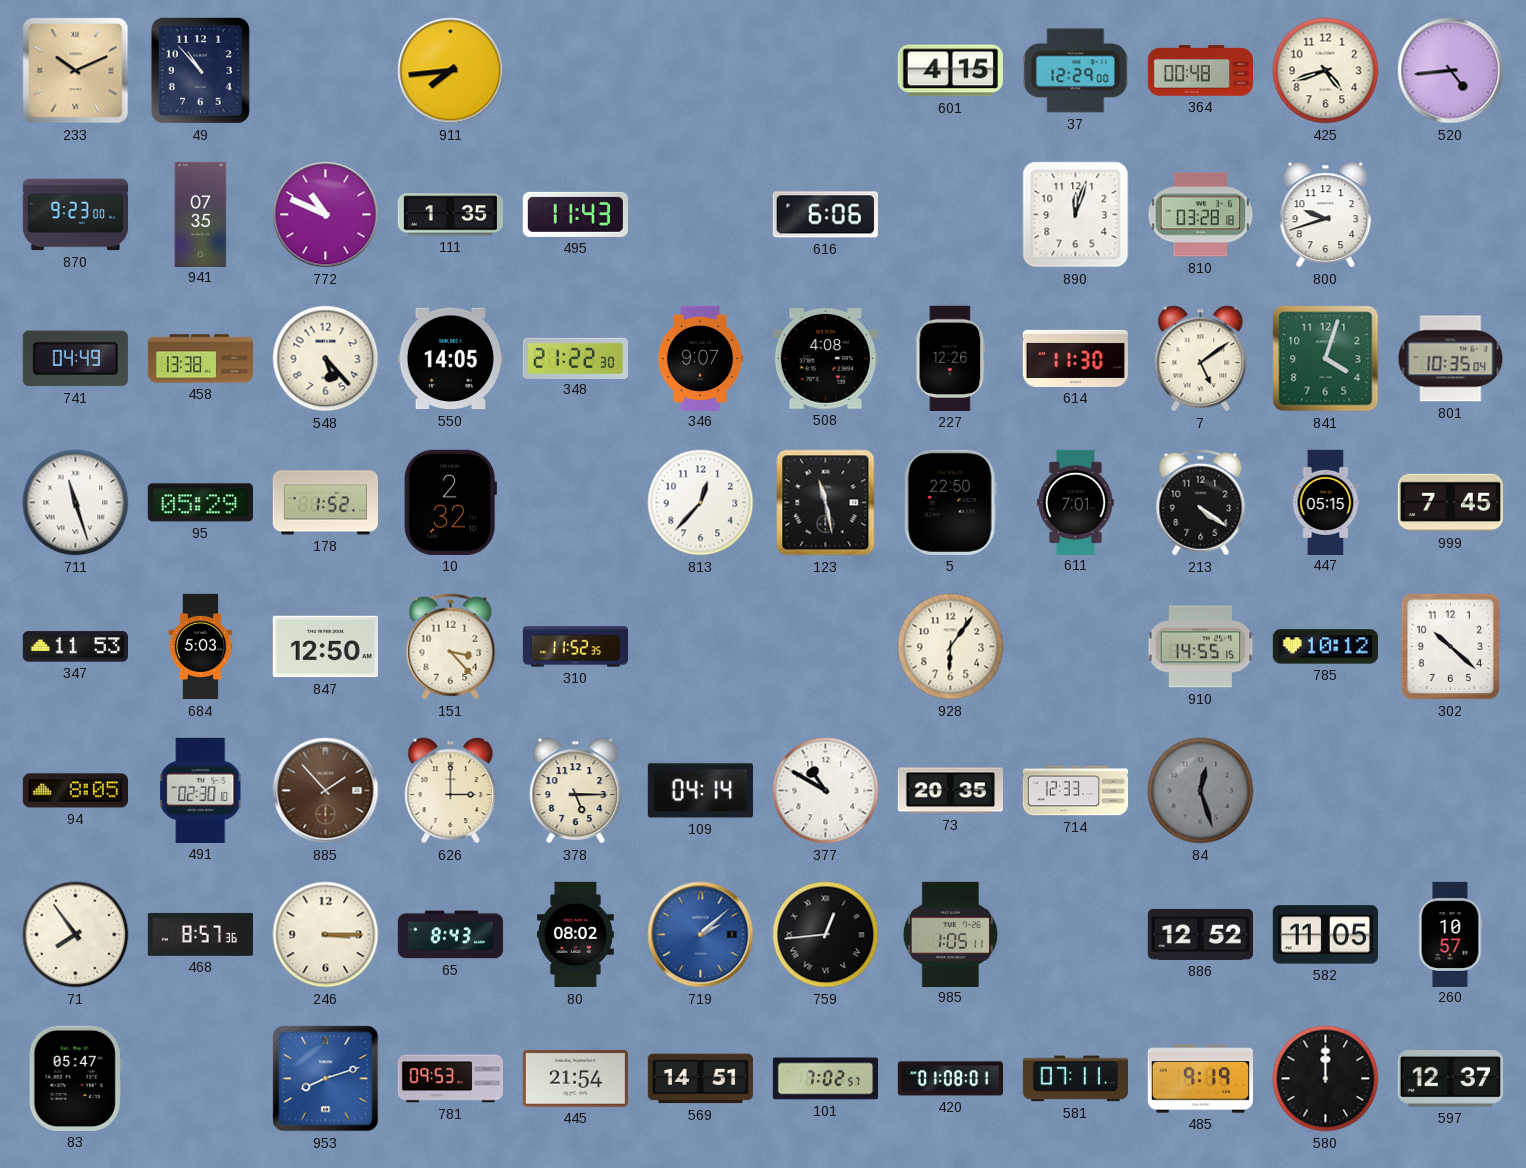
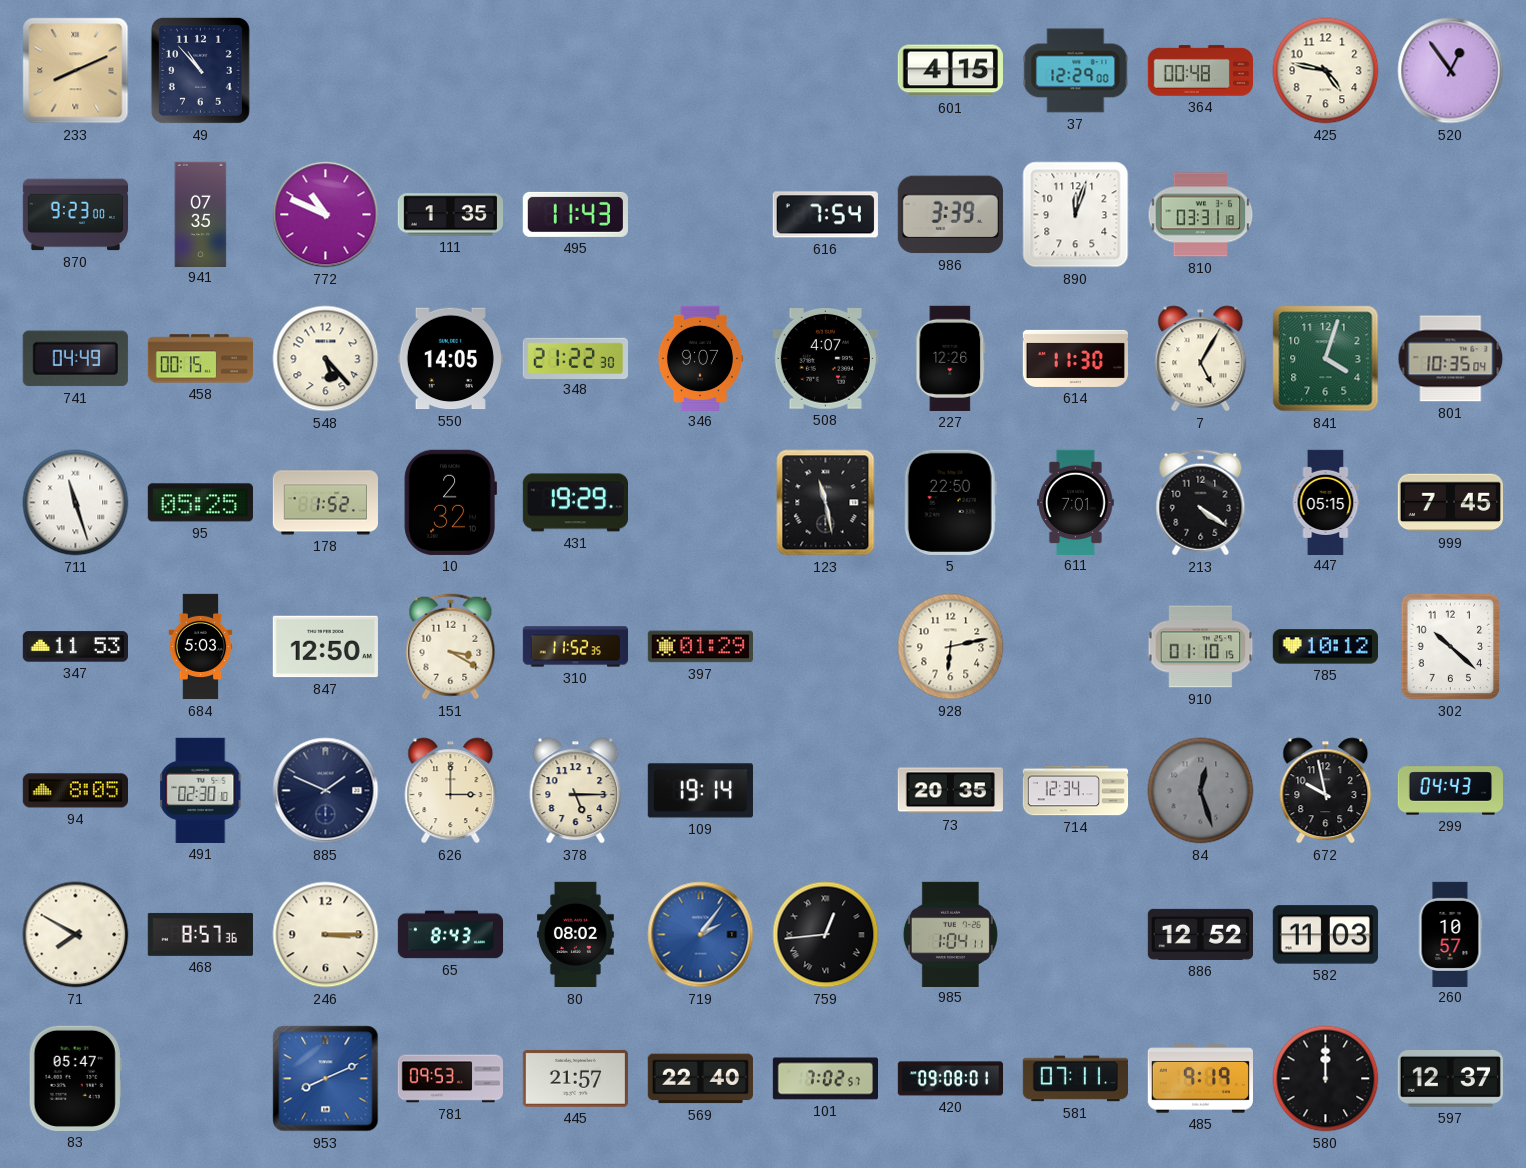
233: 10:11 -> 8:11
911: 7:44 -> none
425: 4:42 -> 4:47
520: 4:44 -> 12:54
616: 6:06 -> 7:54
986: none -> 3:39
810: 03:28 -> 03:31
800: 9:42 -> none
458: 13:38 -> 00:15
508: 4:08 -> 4:07
7: 5:09 -> 5:05
95: 05:29 -> 05:25
431: none -> 19:29
813: 12:37 -> none
151: 3:23 -> 3:20
397: none -> 01:29
928: 6:06 -> 6:13
910: 14:55 -> 01:10
885: 1:53 -> 1:49
885 dial: brown -> navy
109: 04:14 -> 19:14
377: 10:50 -> none
714: 12:33 -> 12:34
672: none -> 9:58
299: none -> 04:43
71: 7:54 -> 7:50
719: 2:08 -> 2:06
985: 1:05 -> 1:04
582: 11:05 -> 11:03
953: 8:12 -> 8:11
445: 21:54 -> 21:57
569: 14:51 -> 22:40
420: 01:08 -> 09:08
